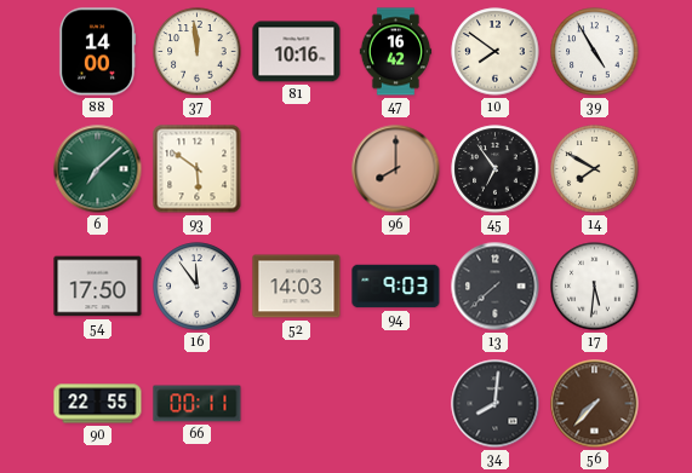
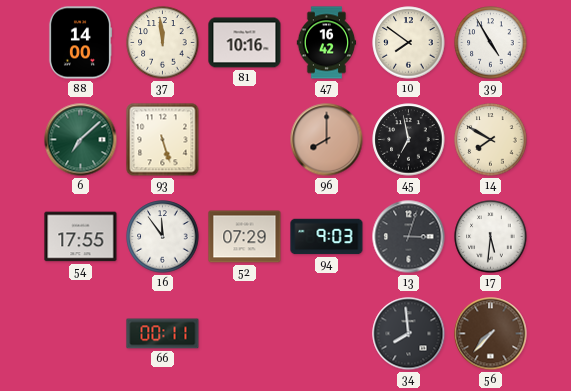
93: 5:51 -> 5:27
45: 6:54 -> 6:58
54: 17:50 -> 17:55
52: 14:03 -> 07:29
13: 7:38 -> 3:03
90: 22:55 -> none
34: 8:01 -> 7:59
